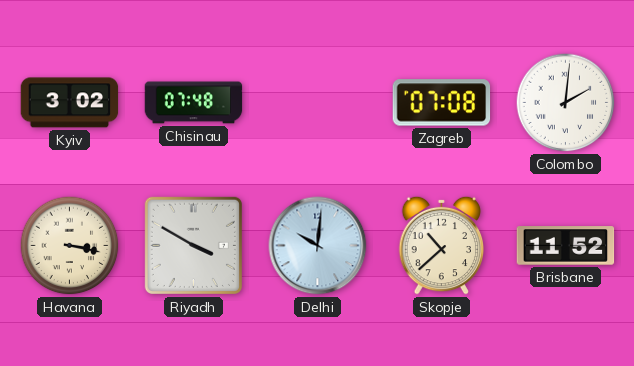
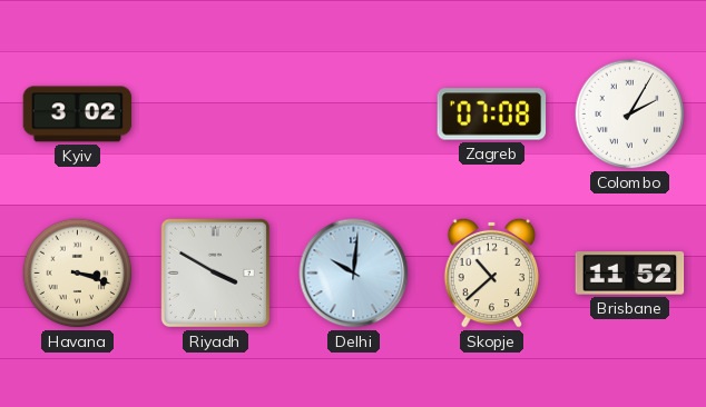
Chisinau: 07:48 -> none
Colombo: 2:01 -> 2:05
Havana: 3:17 -> 3:18
